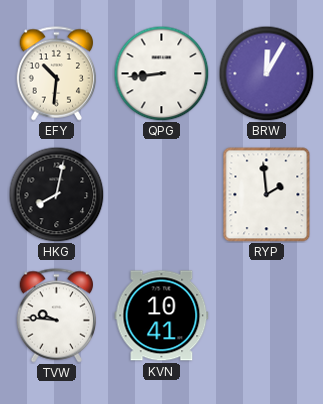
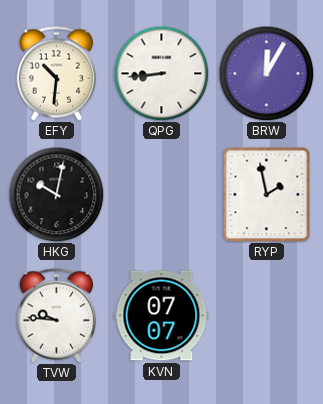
HKG: 8:02 -> 10:02
RYP: 1:59 -> 1:58
KVN: 10:41 -> 07:07
